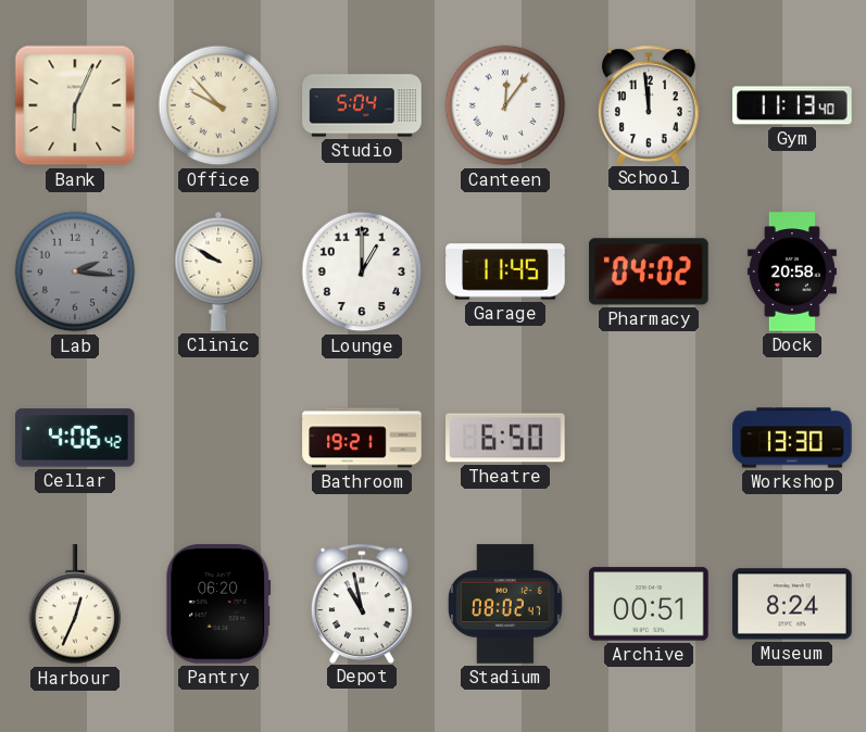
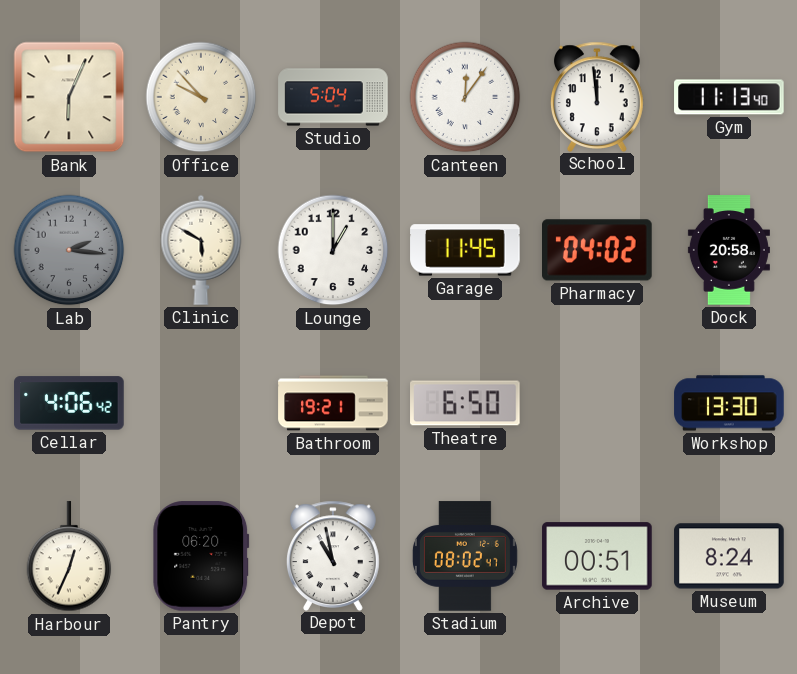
Clinic: 9:50 -> 5:50
